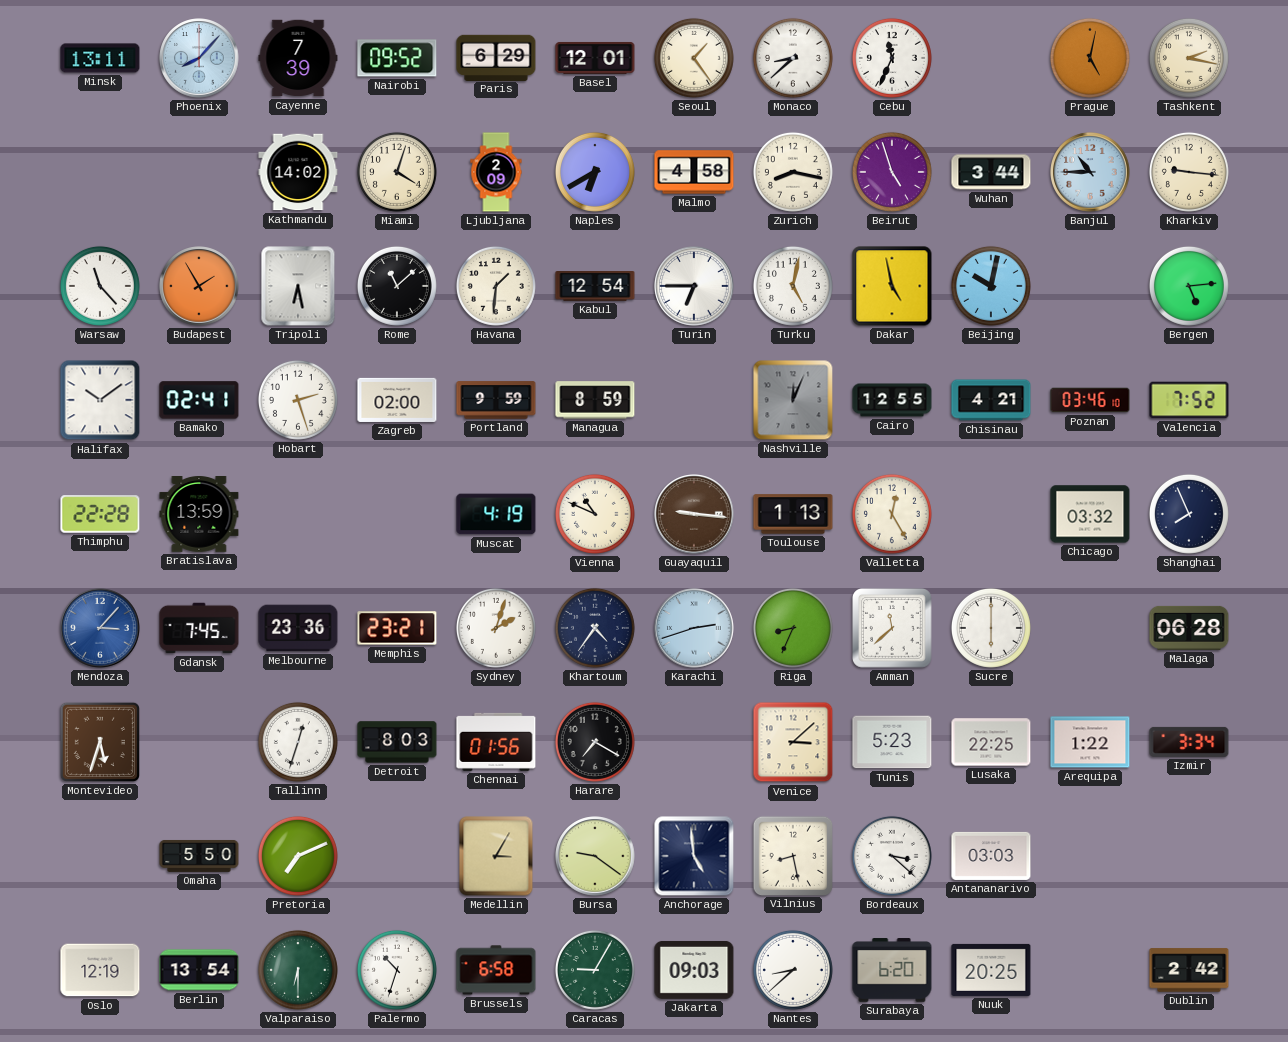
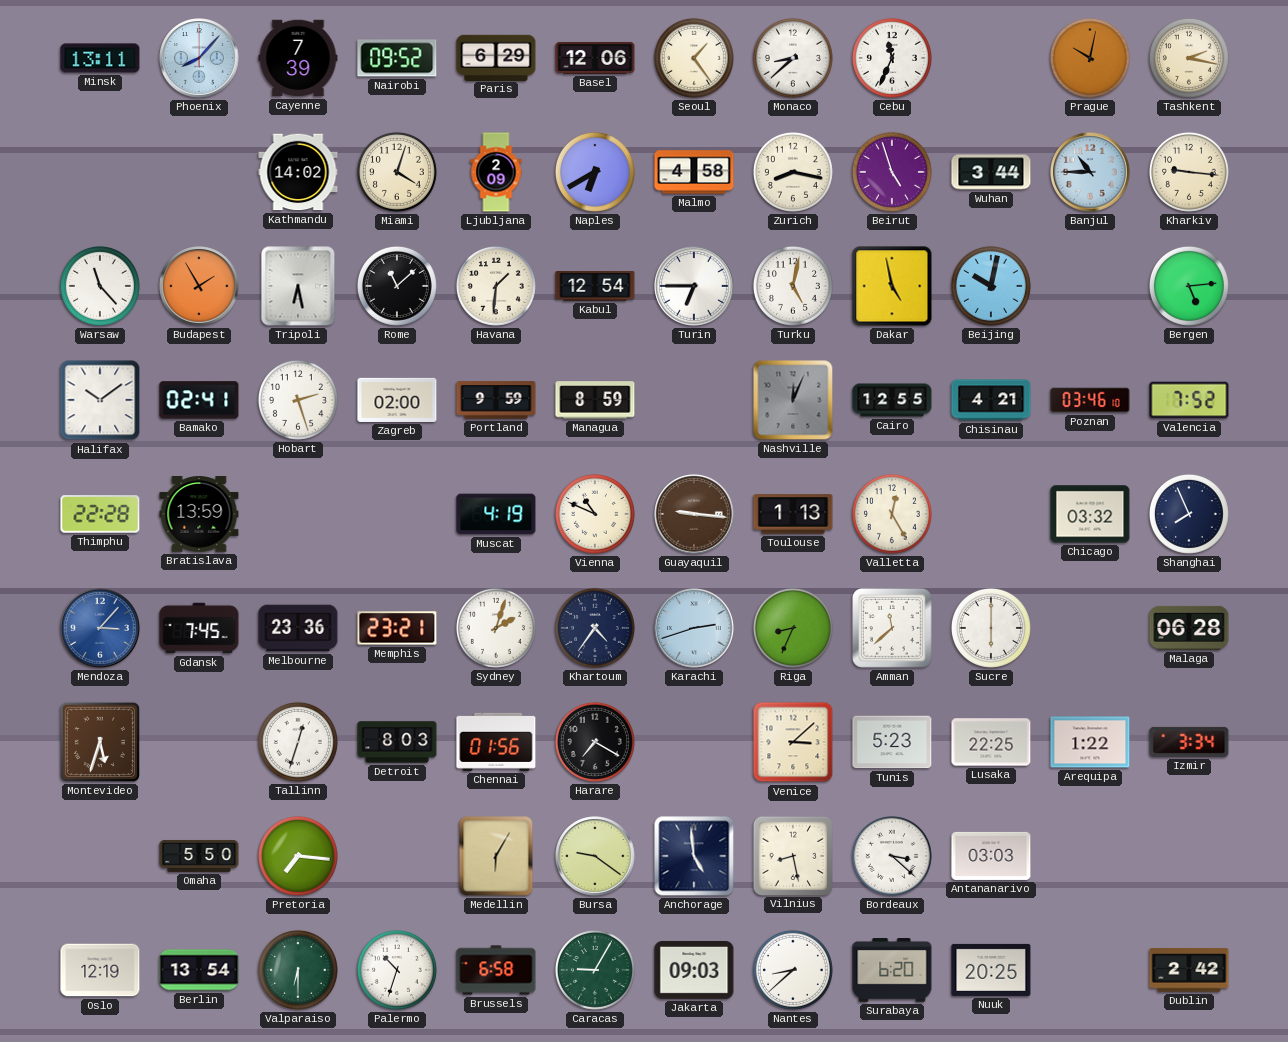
Basel: 12:01 -> 12:06
Prague: 5:02 -> 10:02
Pretoria: 7:11 -> 7:16
Medellin: 3:05 -> 6:05
